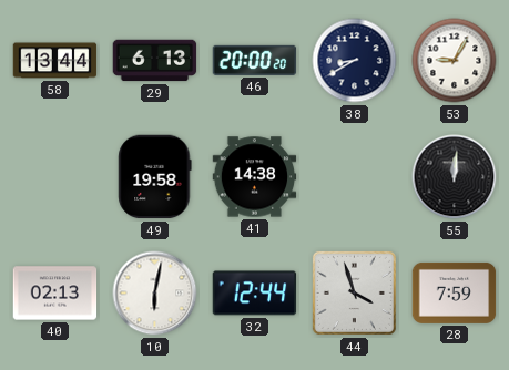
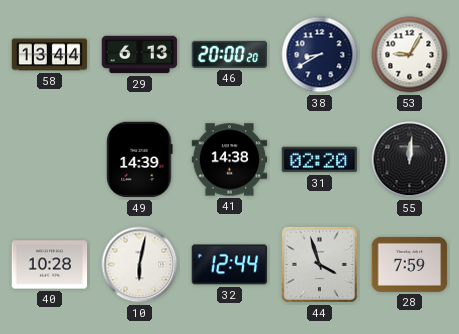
49: 19:58 -> 14:39
31: none -> 02:20
40: 02:13 -> 10:28
